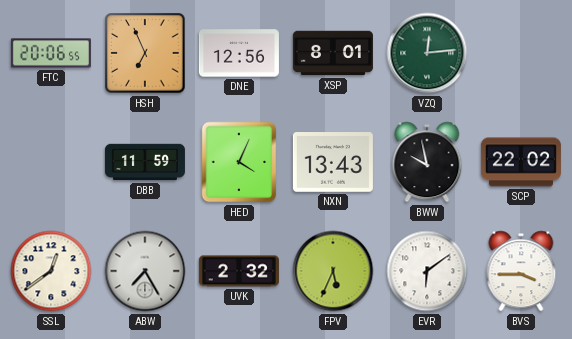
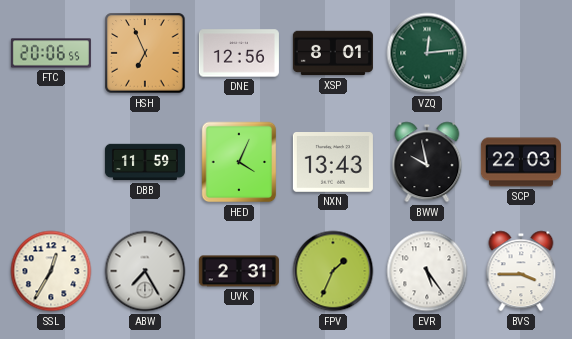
SCP: 22:02 -> 22:03
SSL: 12:39 -> 12:35
UVK: 2:32 -> 2:31
FPV: 5:34 -> 1:34
EVR: 6:09 -> 5:24
